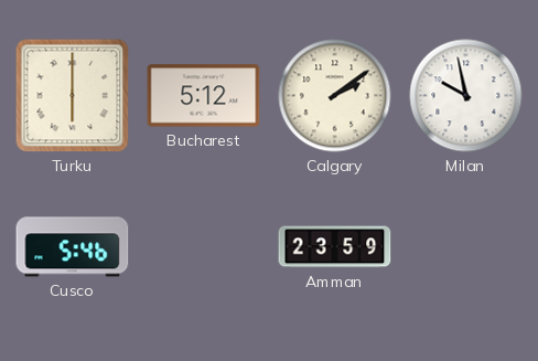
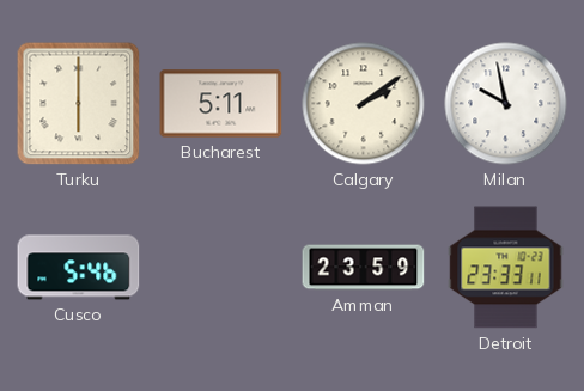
Bucharest: 5:12 -> 5:11
Detroit: none -> 23:33
